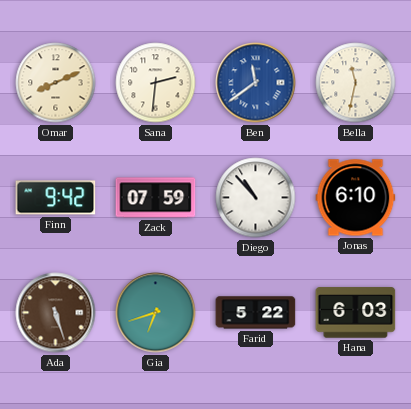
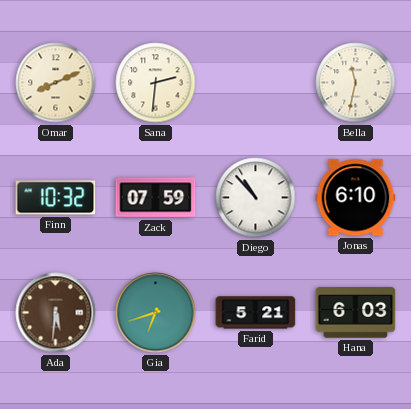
Ben: 11:39 -> none
Finn: 9:42 -> 10:32
Ada: 5:27 -> 5:31
Farid: 5:22 -> 5:21
